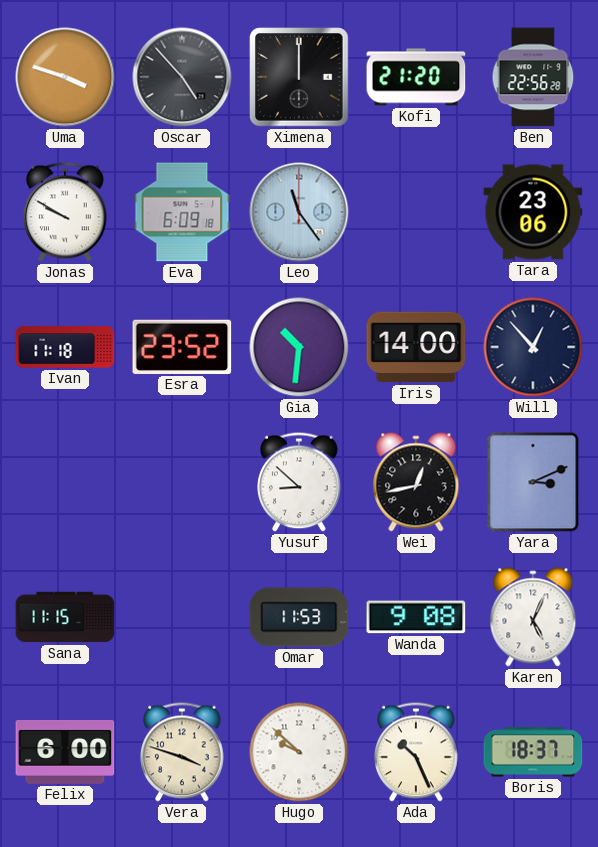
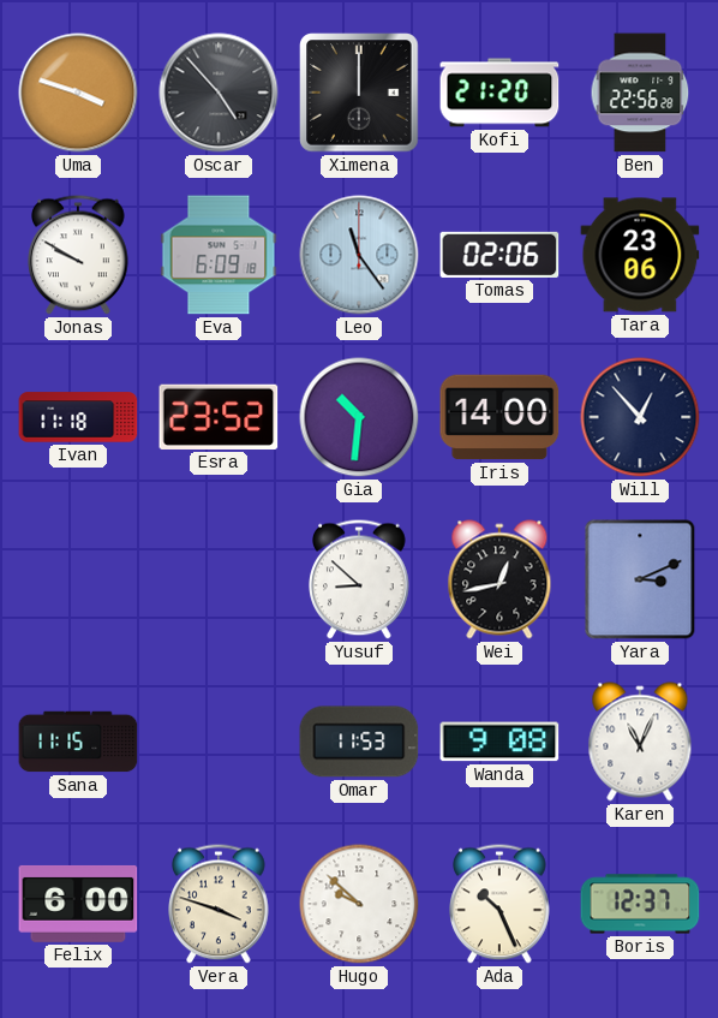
Tomas: none -> 02:06
Karen: 5:04 -> 11:04
Boris: 18:37 -> 12:37
